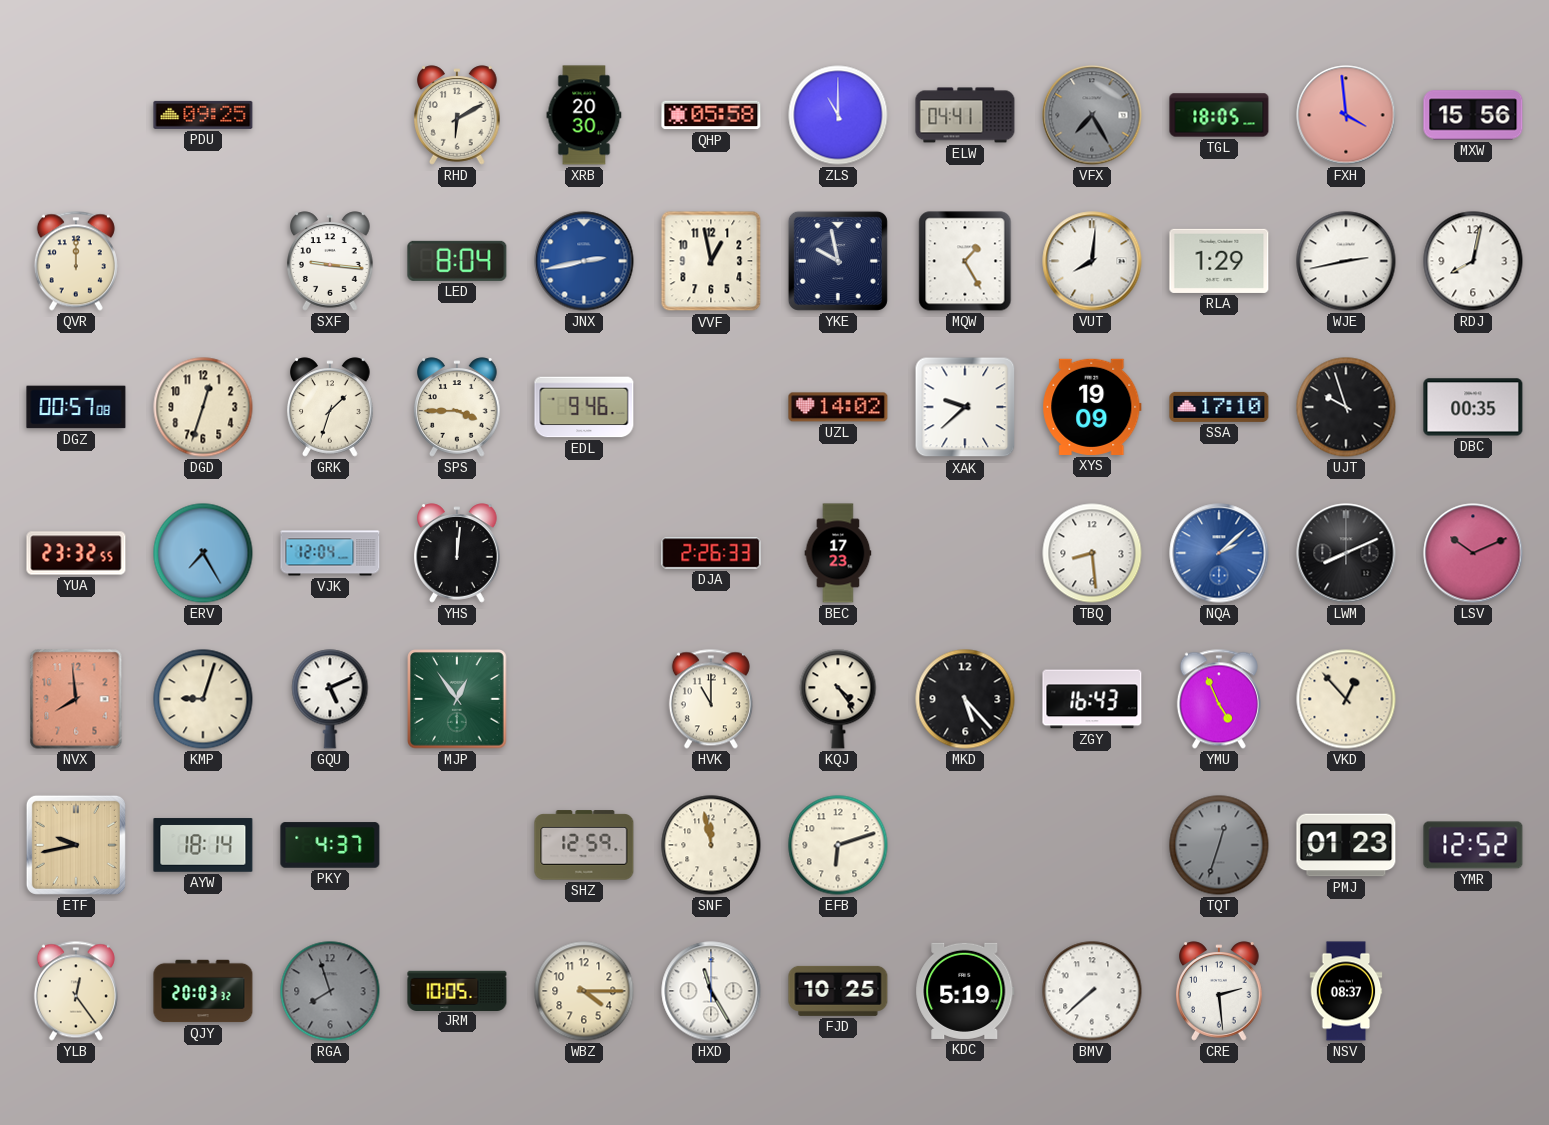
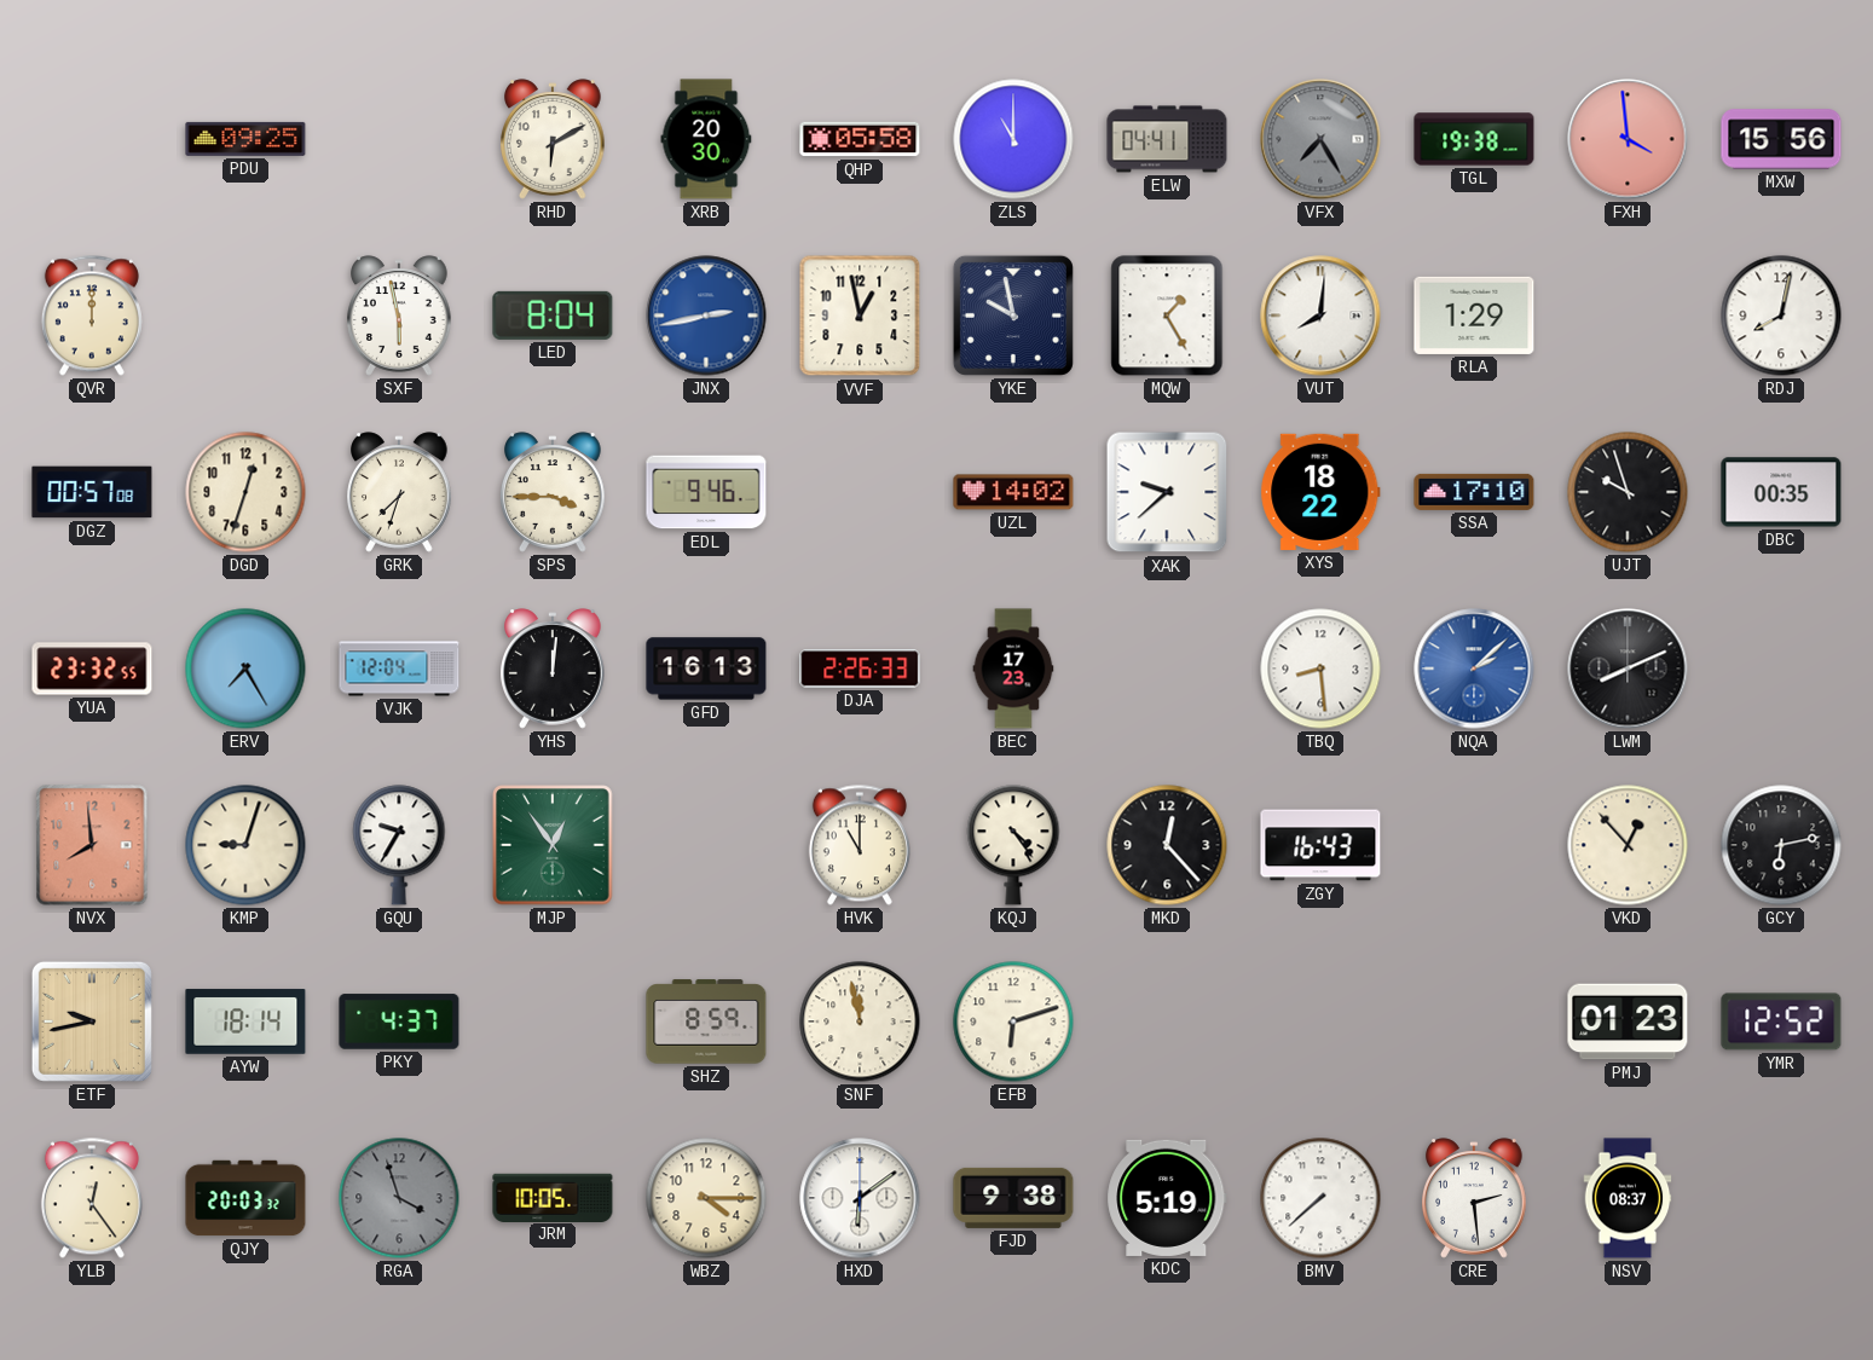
TGL: 18:05 -> 19:38
SXF: 9:16 -> 5:58
WJE: 2:43 -> none
GRK: 1:33 -> 7:33
XYS: 19:09 -> 18:22
GFD: none -> 16:13
LSV: 10:11 -> none
GQU: 5:11 -> 9:35
MKD: 5:23 -> 12:23
YMU: 4:56 -> none
GCY: none -> 6:13
SHZ: 12:59 -> 8:59
TQT: 12:33 -> none
RGA: 7:57 -> 3:57
HXD: 11:25 -> 6:09
FJD: 10:25 -> 9:38
